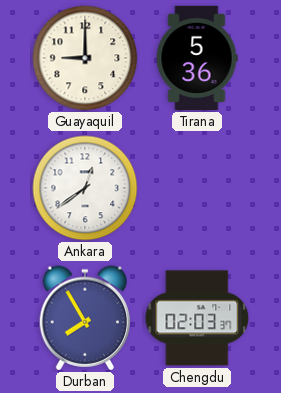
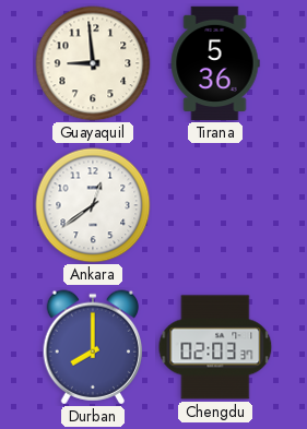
Guayaquil: 9:00 -> 8:59
Durban: 7:55 -> 8:00
